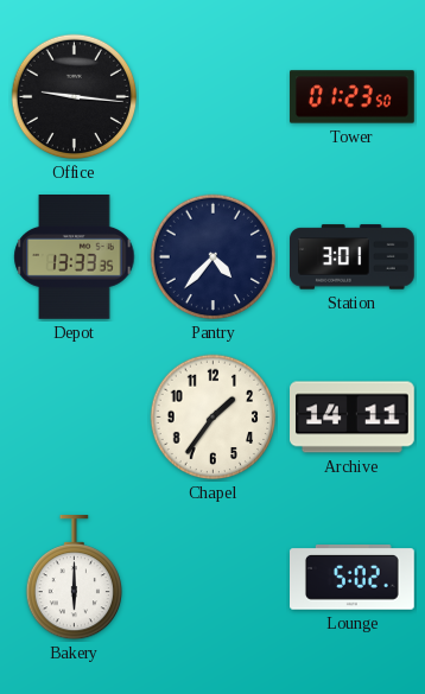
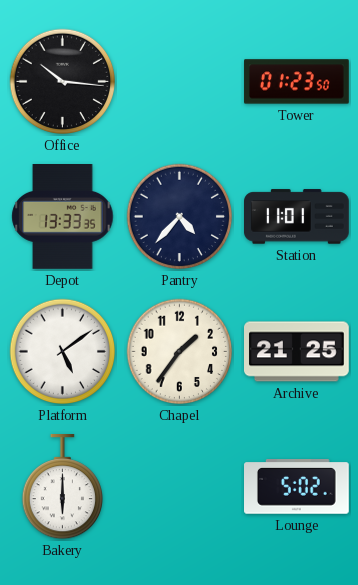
Office: 9:16 -> 10:16
Station: 3:01 -> 11:01
Platform: none -> 5:09
Archive: 14:11 -> 21:25
